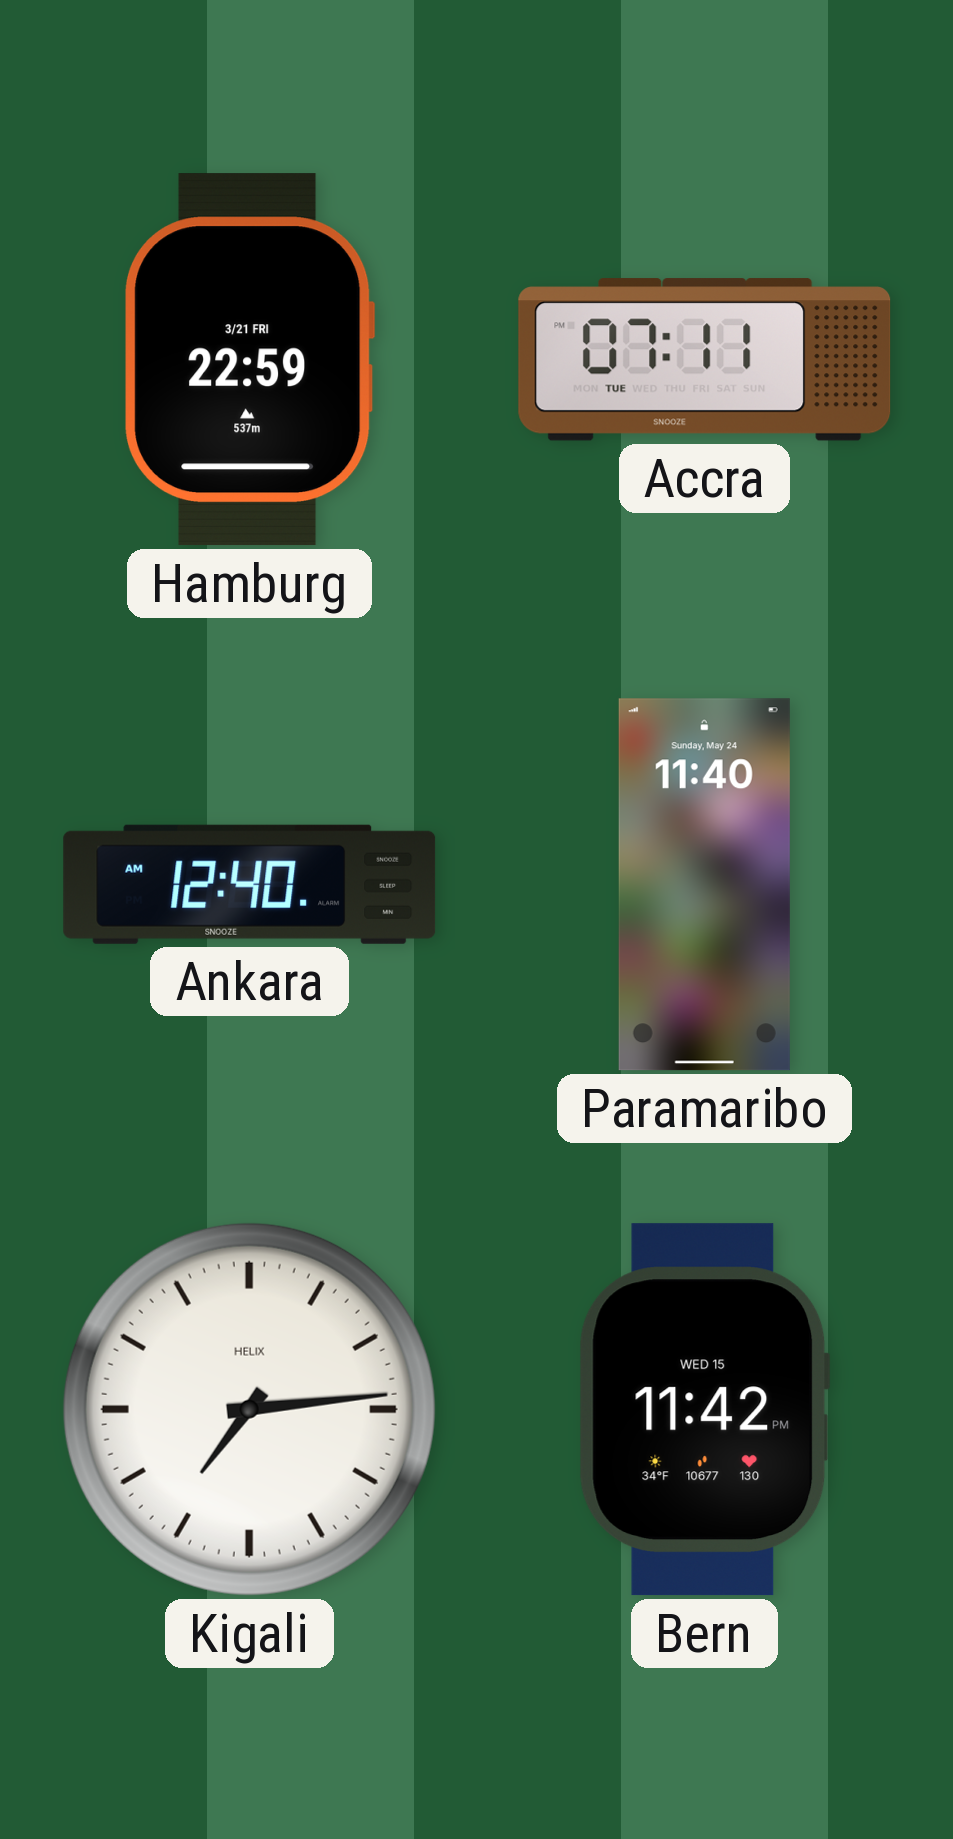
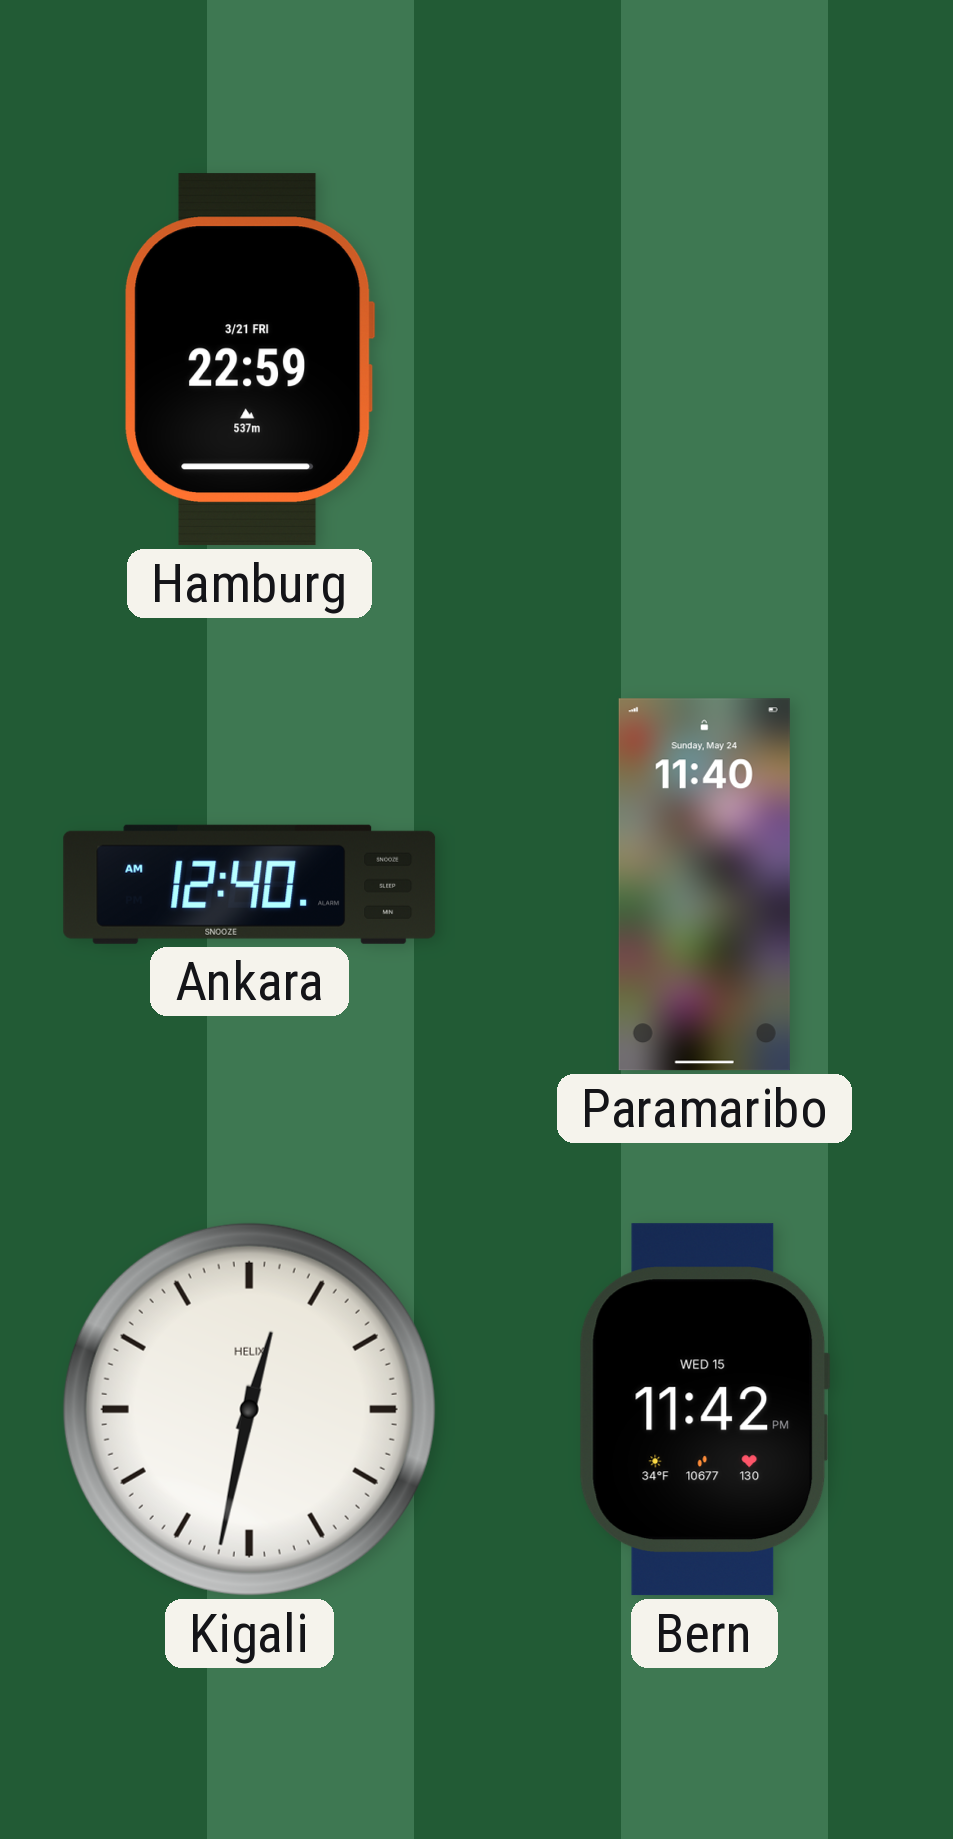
Accra: 07:11 -> none
Kigali: 7:14 -> 12:32
